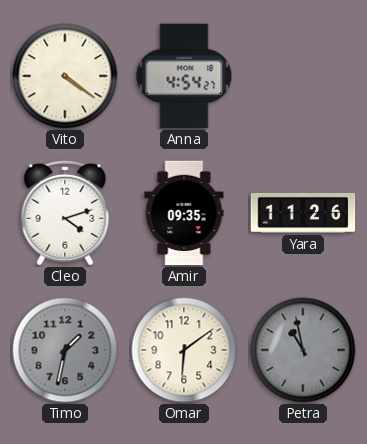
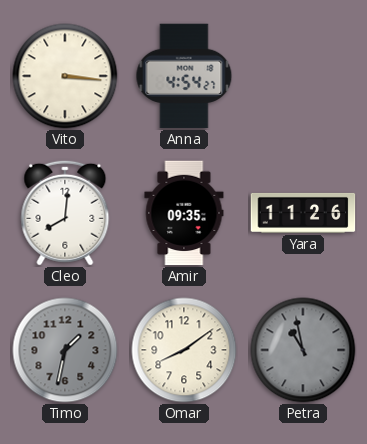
Vito: 4:21 -> 3:16
Cleo: 4:12 -> 8:01
Omar: 6:09 -> 8:09
